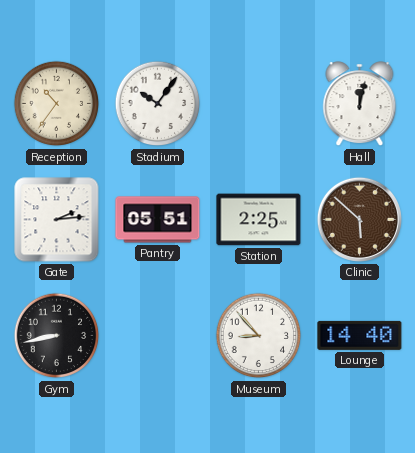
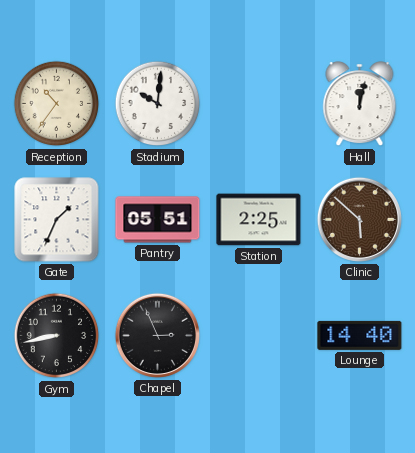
Stadium: 10:06 -> 10:01
Gate: 2:14 -> 1:34
Chapel: none -> 2:56
Museum: 8:53 -> none
